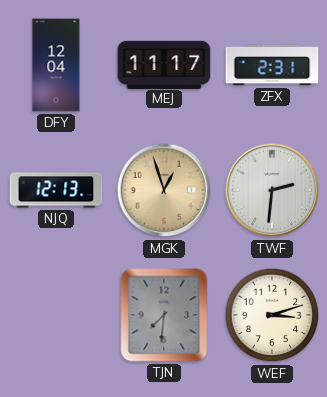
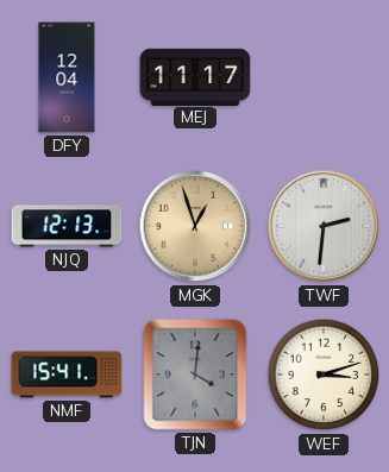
ZFX: 2:31 -> none
NMF: none -> 15:41
TJN: 7:31 -> 4:01
